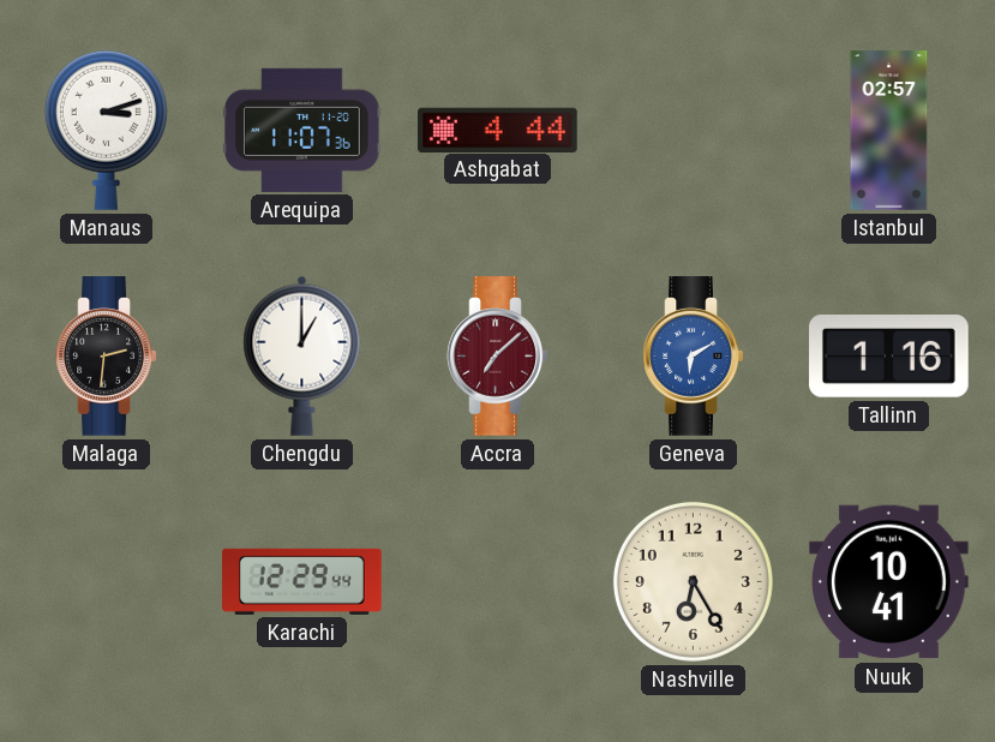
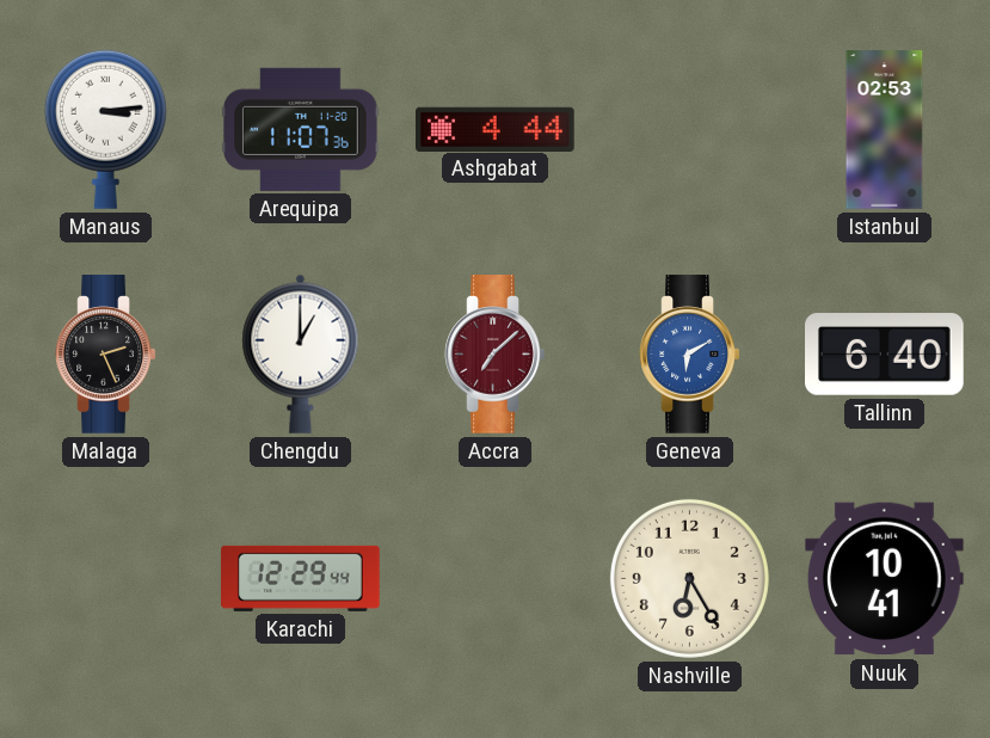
Manaus: 3:12 -> 3:14
Istanbul: 02:57 -> 02:53
Malaga: 2:31 -> 2:26
Tallinn: 1:16 -> 6:40
